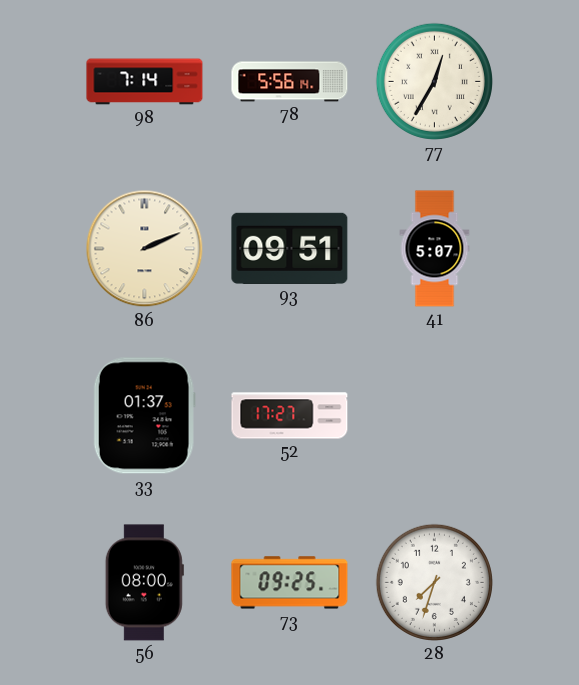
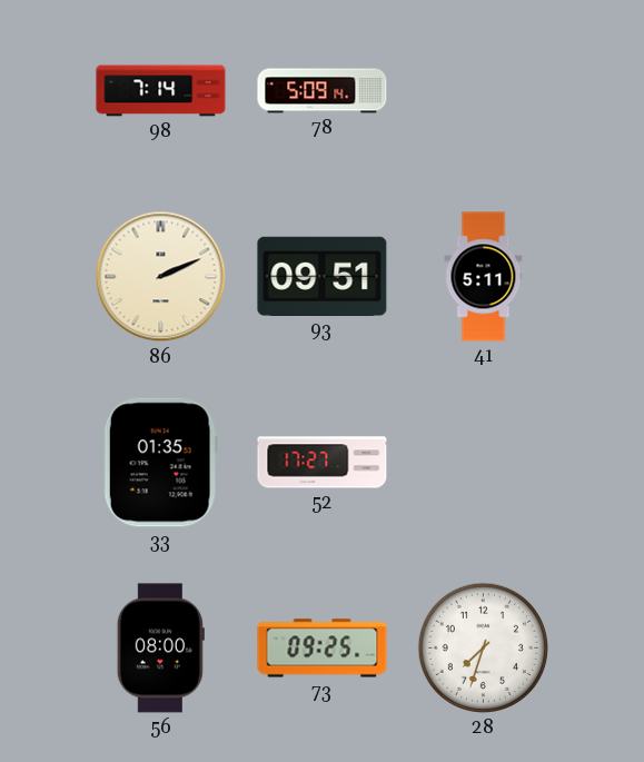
78: 5:56 -> 5:09
77: 12:35 -> none
41: 5:07 -> 5:11
33: 01:37 -> 01:35
